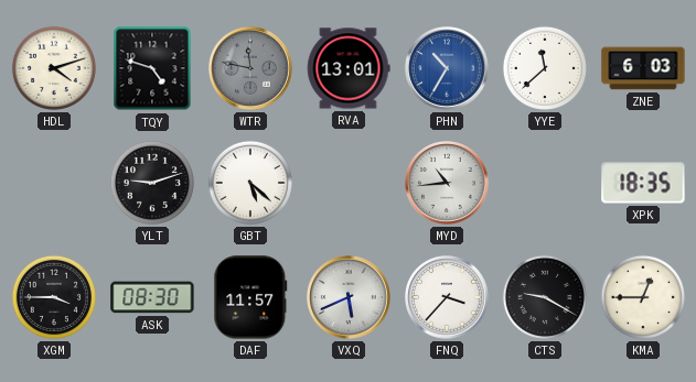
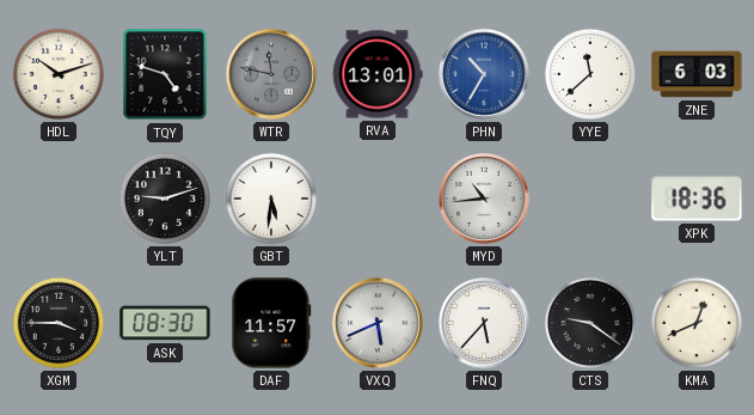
HDL: 4:12 -> 10:12
GBT: 5:22 -> 5:31
XPK: 18:35 -> 18:36
FNQ: 3:37 -> 5:37
CTS: 9:20 -> 9:21
KMA: 12:45 -> 12:41
